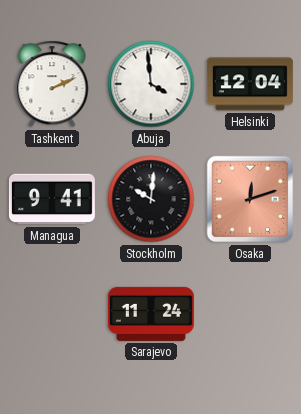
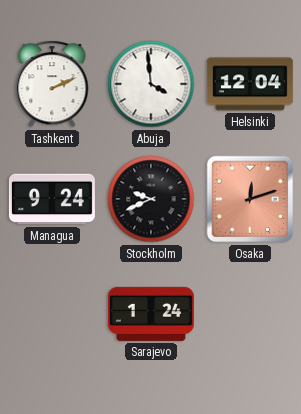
Managua: 9:41 -> 9:24
Stockholm: 10:01 -> 9:41
Sarajevo: 11:24 -> 1:24
